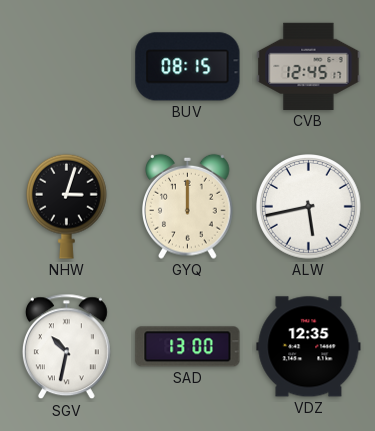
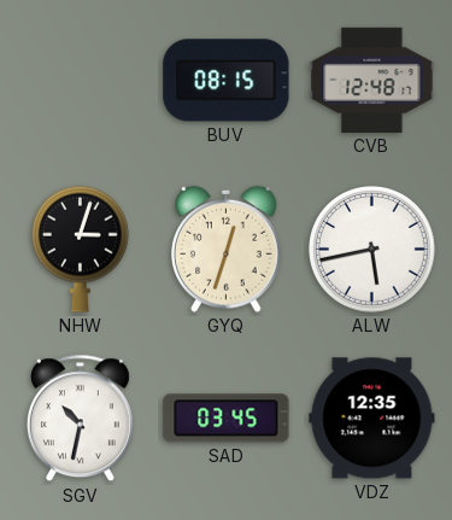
CVB: 12:45 -> 12:48
GYQ: 12:00 -> 12:33
SAD: 13:00 -> 03:45
